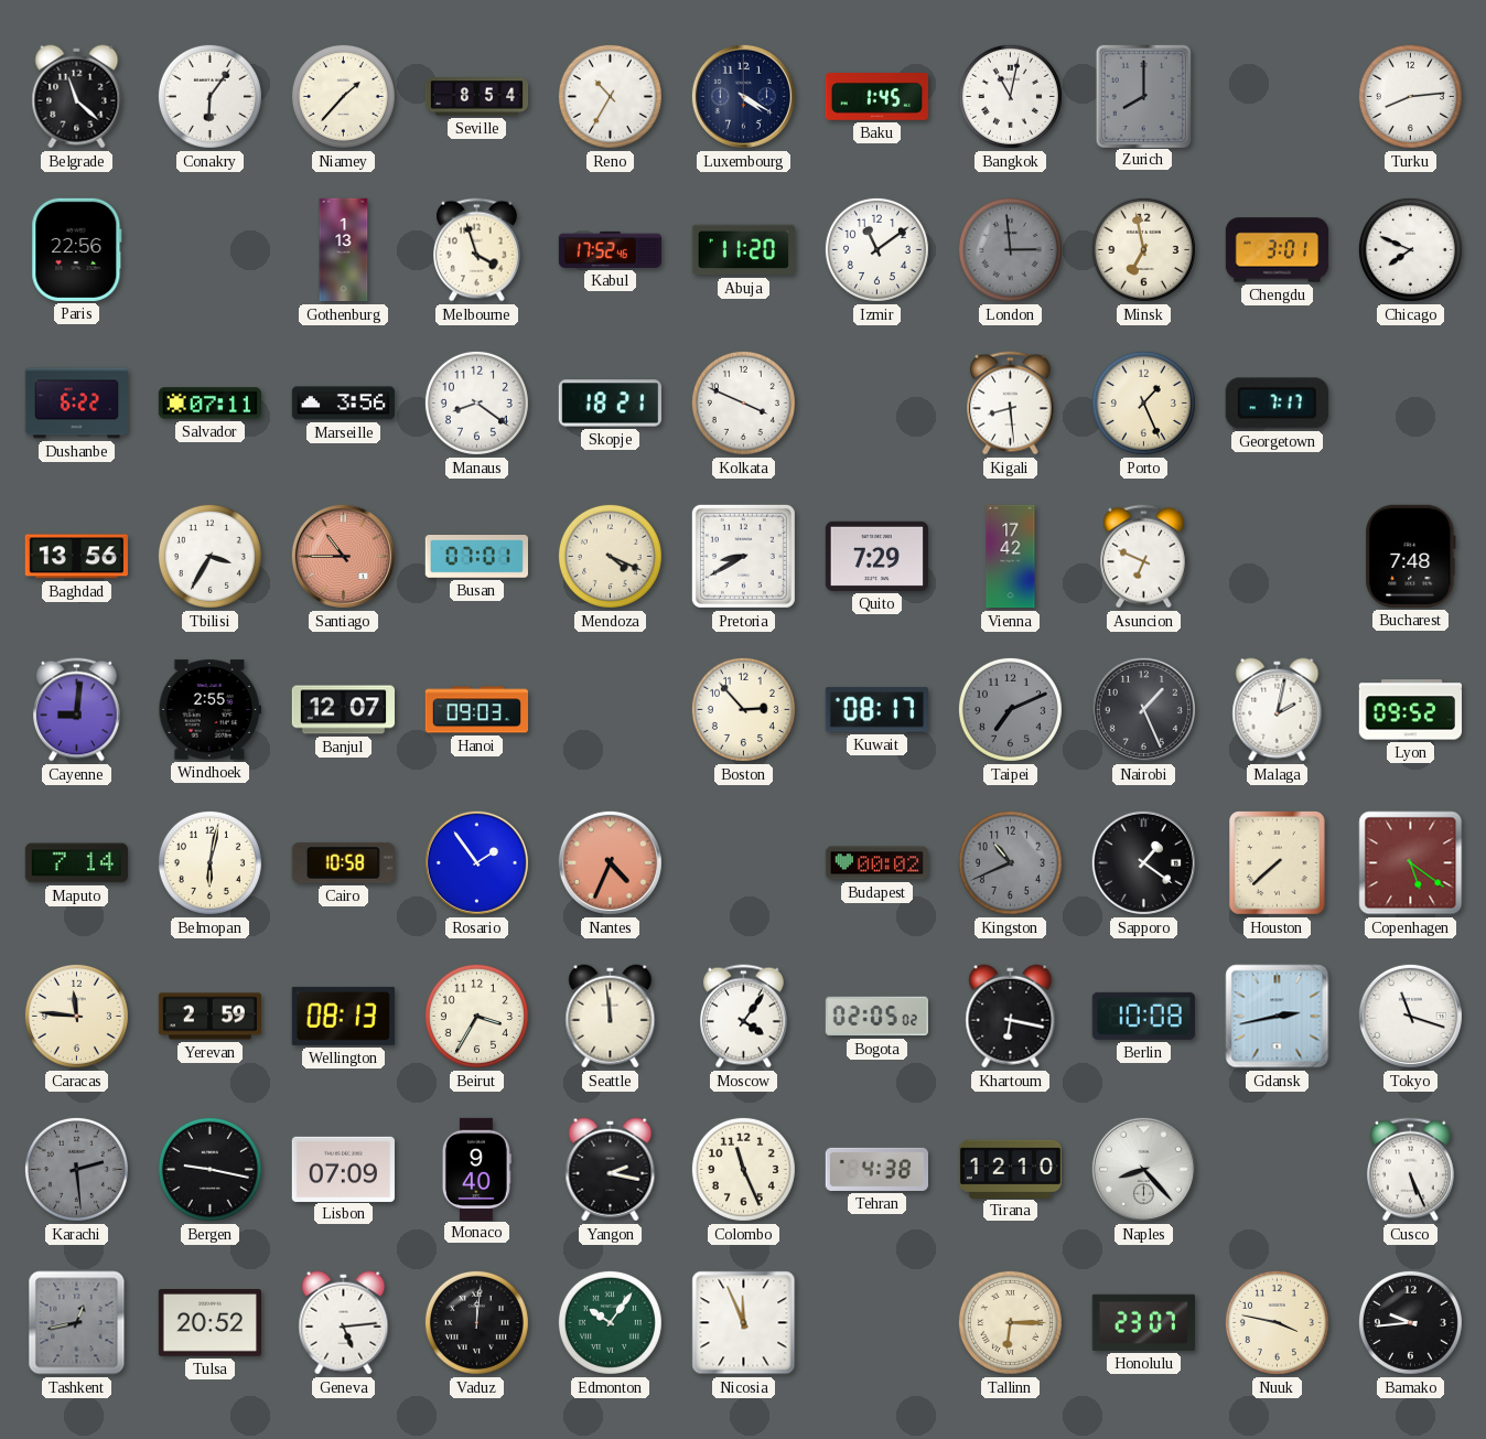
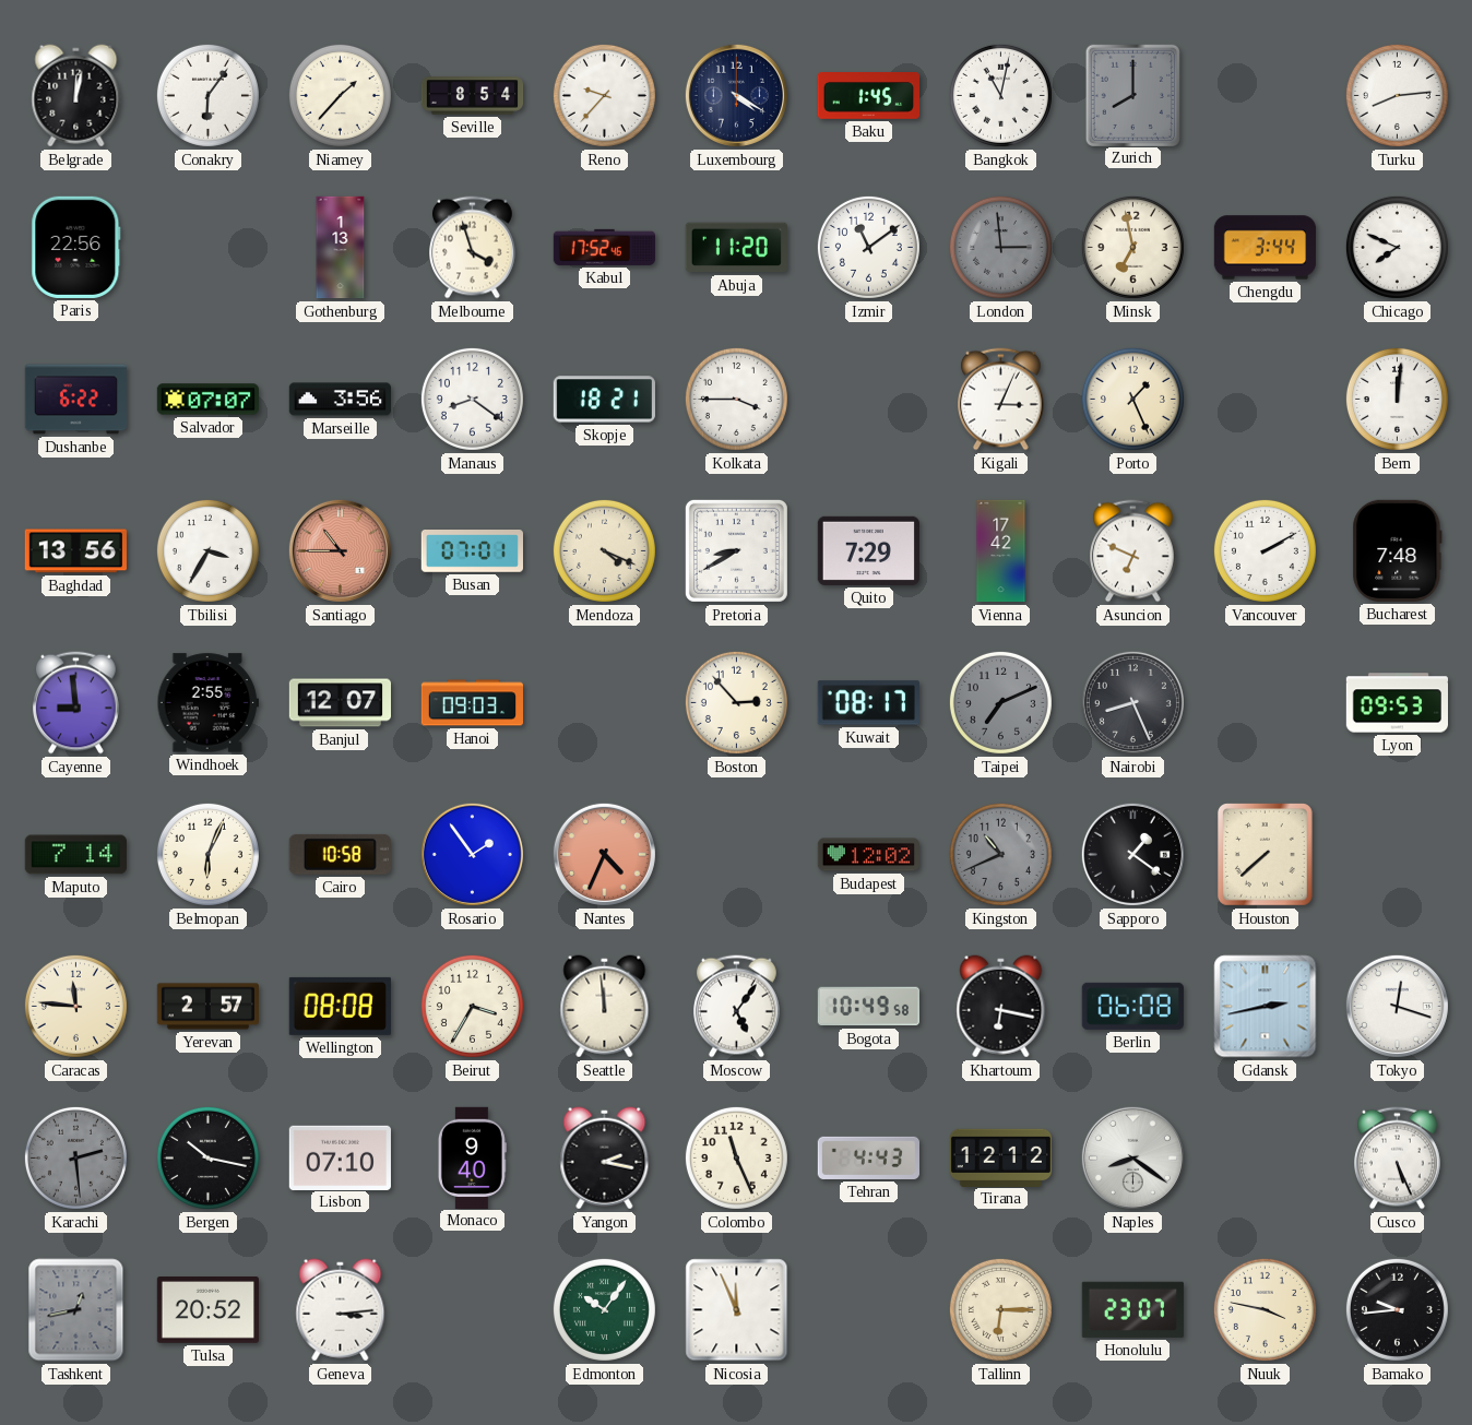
Belgrade: 11:22 -> 12:02
Reno: 10:35 -> 9:37
Chengdu: 3:01 -> 3:44
Salvador: 07:11 -> 07:07
Kolkata: 3:49 -> 3:45
Kigali: 8:29 -> 3:04
Georgetown: 7:17 -> none
Bern: none -> 12:01
Vancouver: none -> 2:10
Cayenne: 9:01 -> 8:59
Nairobi: 1:26 -> 8:26
Malaga: 2:02 -> none
Lyon: 09:52 -> 09:53
Belmopan: 6:02 -> 6:04
Budapest: 00:02 -> 12:02
Copenhagen: 5:21 -> none
Yerevan: 2:59 -> 2:57
Wellington: 08:13 -> 08:08
Moscow: 4:06 -> 5:06
Bogota: 02:05 -> 10:49
Berlin: 10:08 -> 06:08
Tokyo: 11:18 -> 12:18
Bergen: 9:17 -> 10:17
Lisbon: 07:09 -> 07:10
Tehran: 4:38 -> 4:43
Tirana: 12:10 -> 12:12
Naples: 8:23 -> 8:21
Geneva: 5:14 -> 3:14
Vaduz: 12:01 -> none
